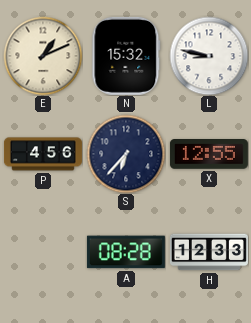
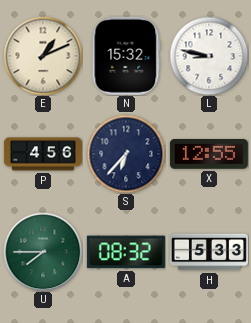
U: none -> 7:45
A: 08:28 -> 08:32
H: 12:33 -> 5:33
